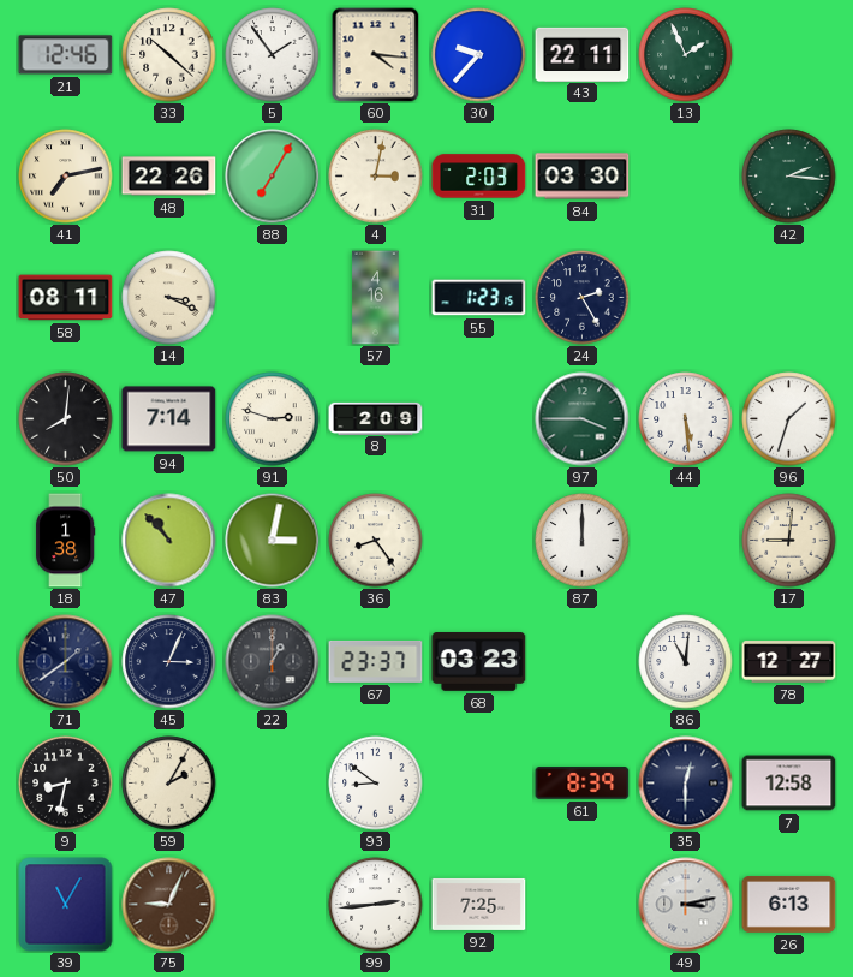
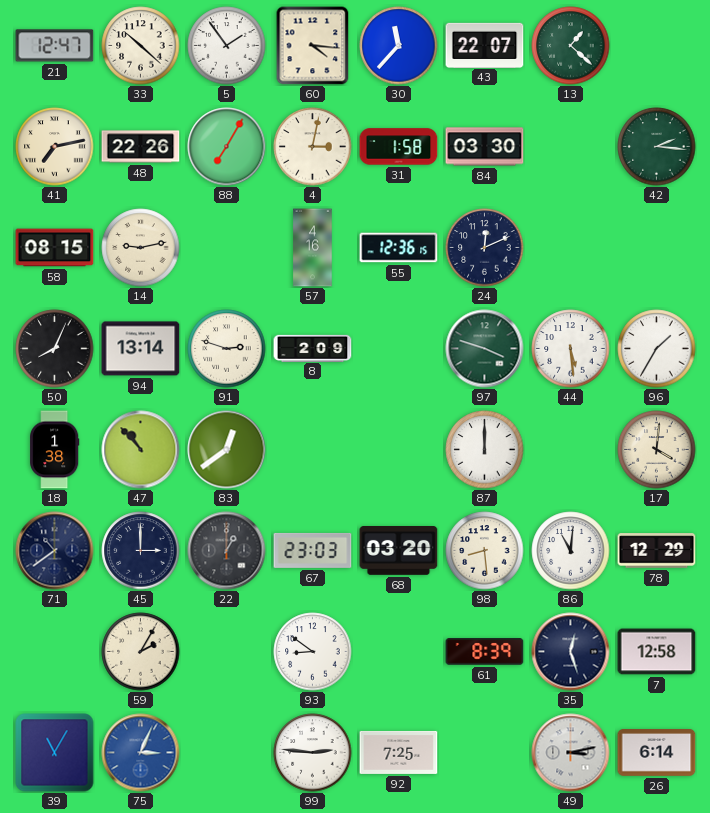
21: 12:46 -> 12:47
30: 9:37 -> 11:37
43: 22:11 -> 22:07
13: 1:56 -> 1:22
31: 2:03 -> 1:58
58: 08:11 -> 08:15
14: 3:19 -> 9:13
55: 1:23 -> 12:36
24: 2:25 -> 12:11
50: 8:01 -> 8:04
94: 7:14 -> 13:14
97: 3:45 -> 3:48
96: 1:33 -> 1:35
83: 3:02 -> 12:39
36: 8:24 -> none
17: 9:01 -> 4:01
71: 1:39 -> 10:39
45: 3:04 -> 3:00
67: 23:37 -> 23:03
68: 03:23 -> 03:20
98: none -> 8:29
78: 12:27 -> 12:29
9: 8:32 -> none
35: 12:30 -> 12:27
75: 9:04 -> 3:04
75 dial: brown -> blue
99: 2:44 -> 2:46
26: 6:13 -> 6:14
